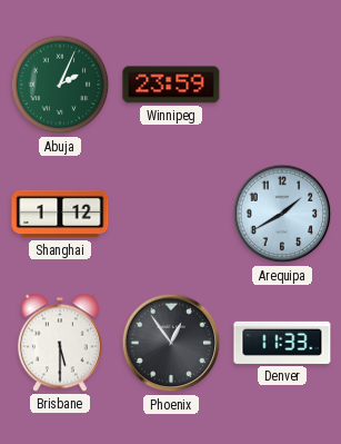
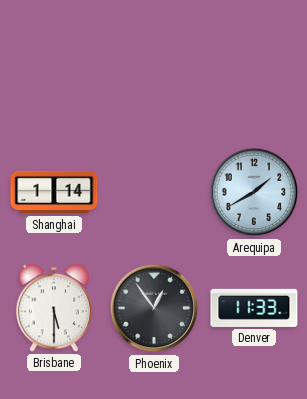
Abuja: 2:04 -> none
Winnipeg: 23:59 -> none
Shanghai: 1:12 -> 1:14
